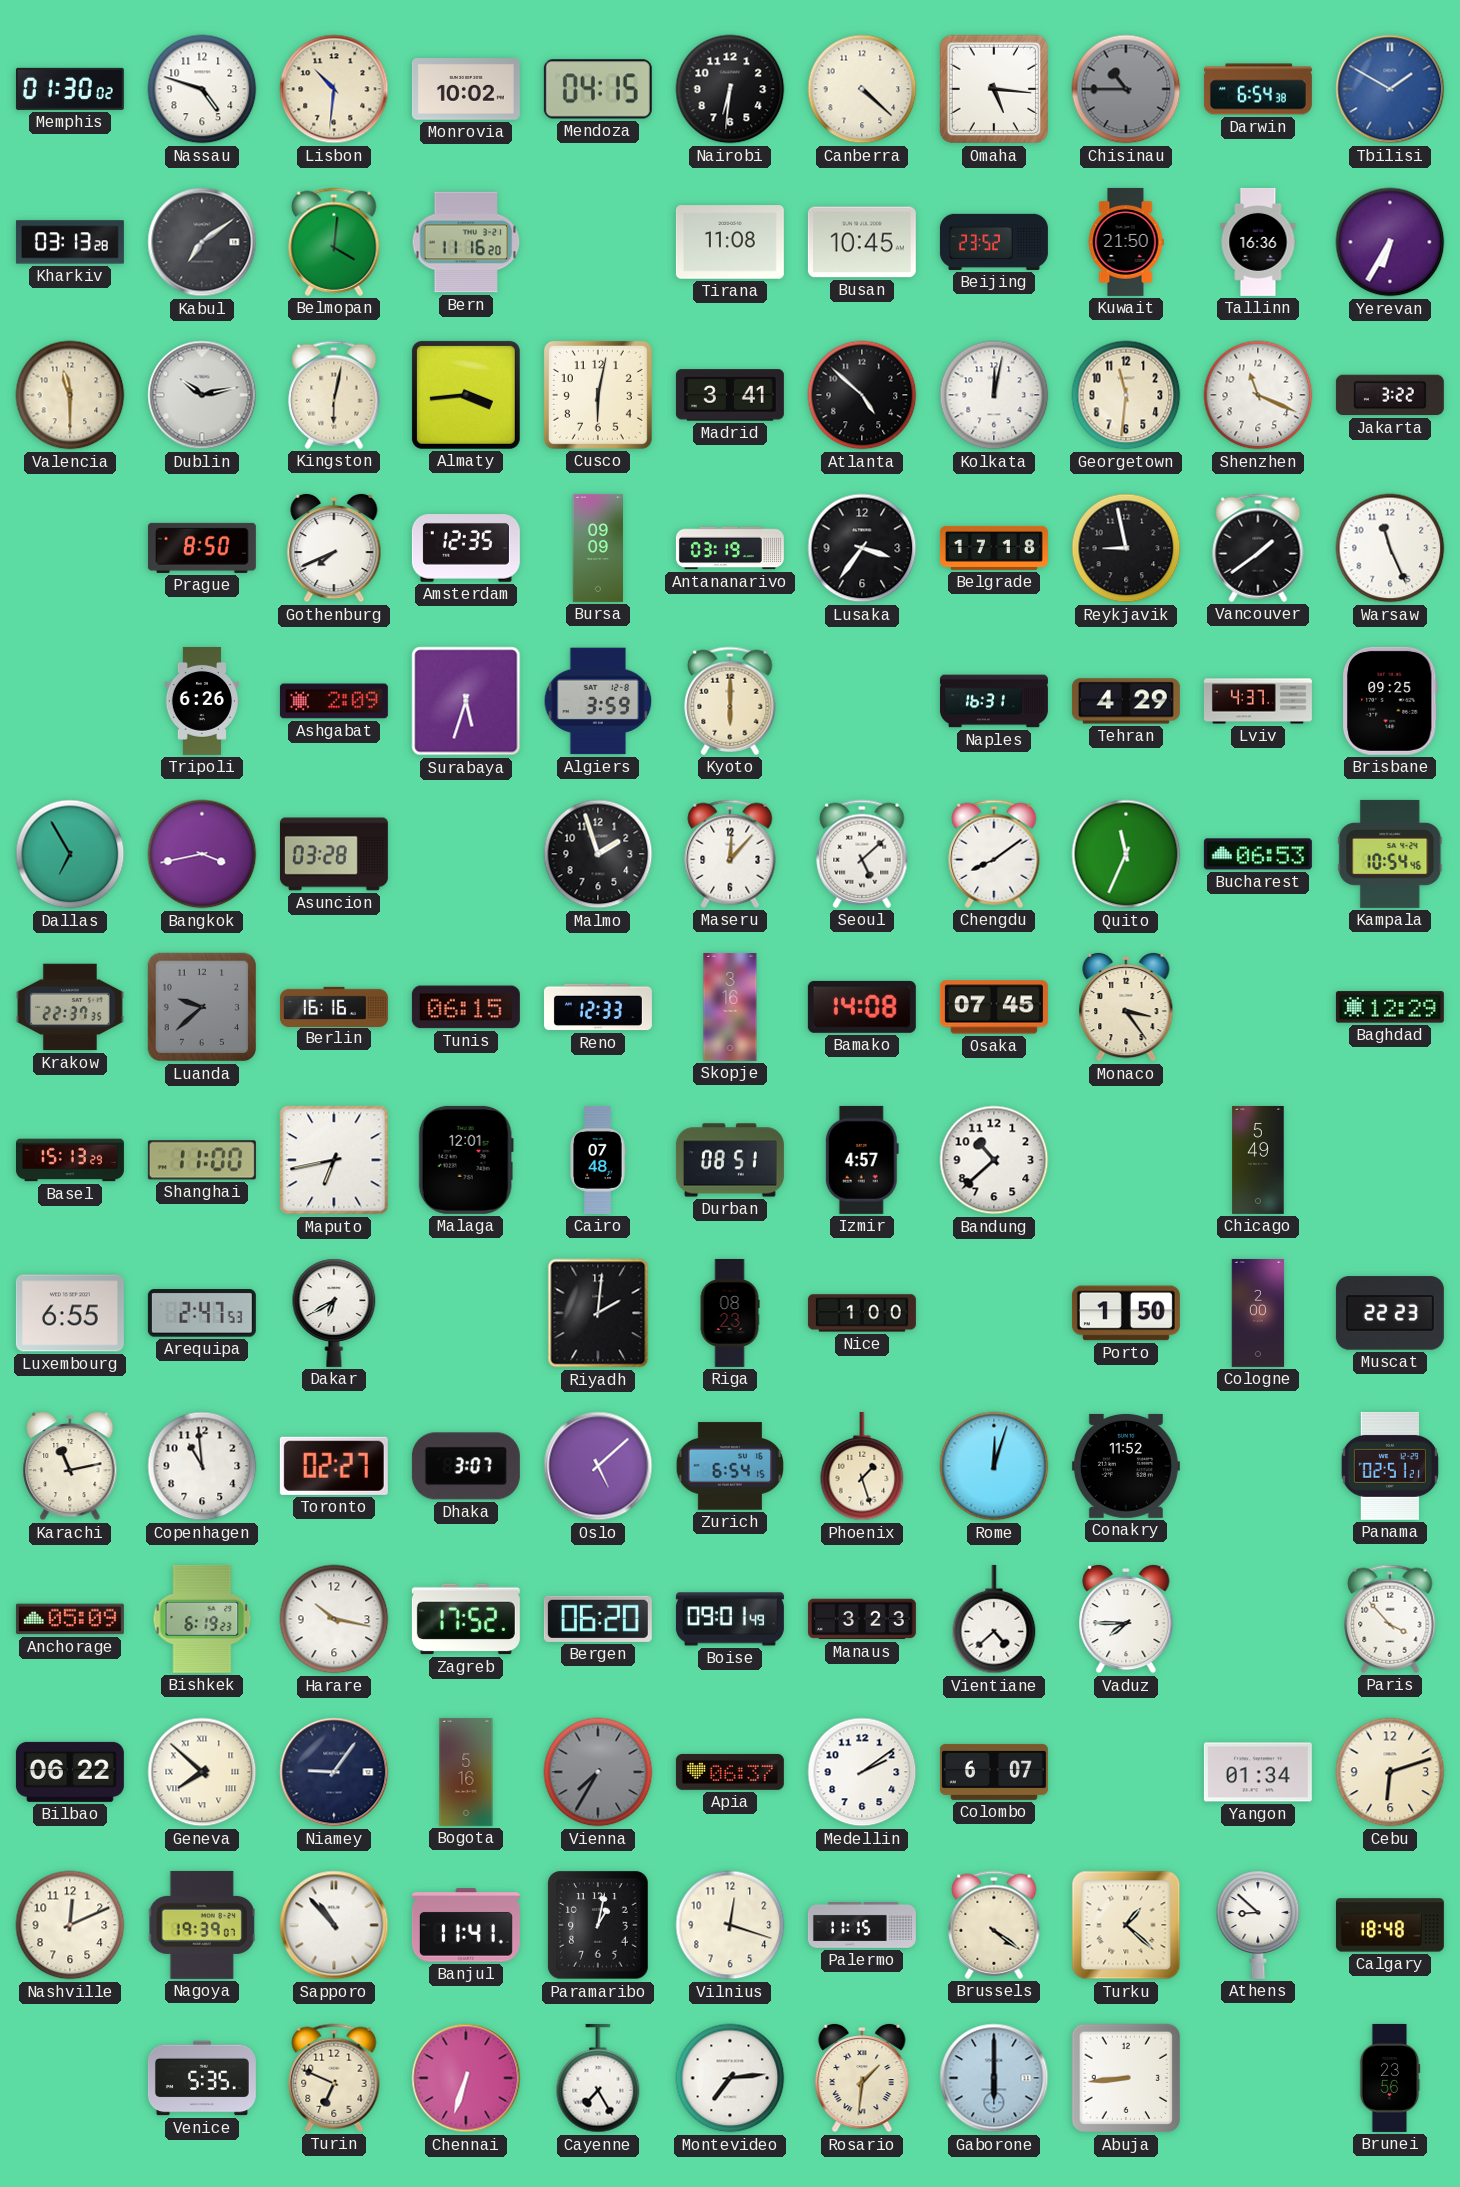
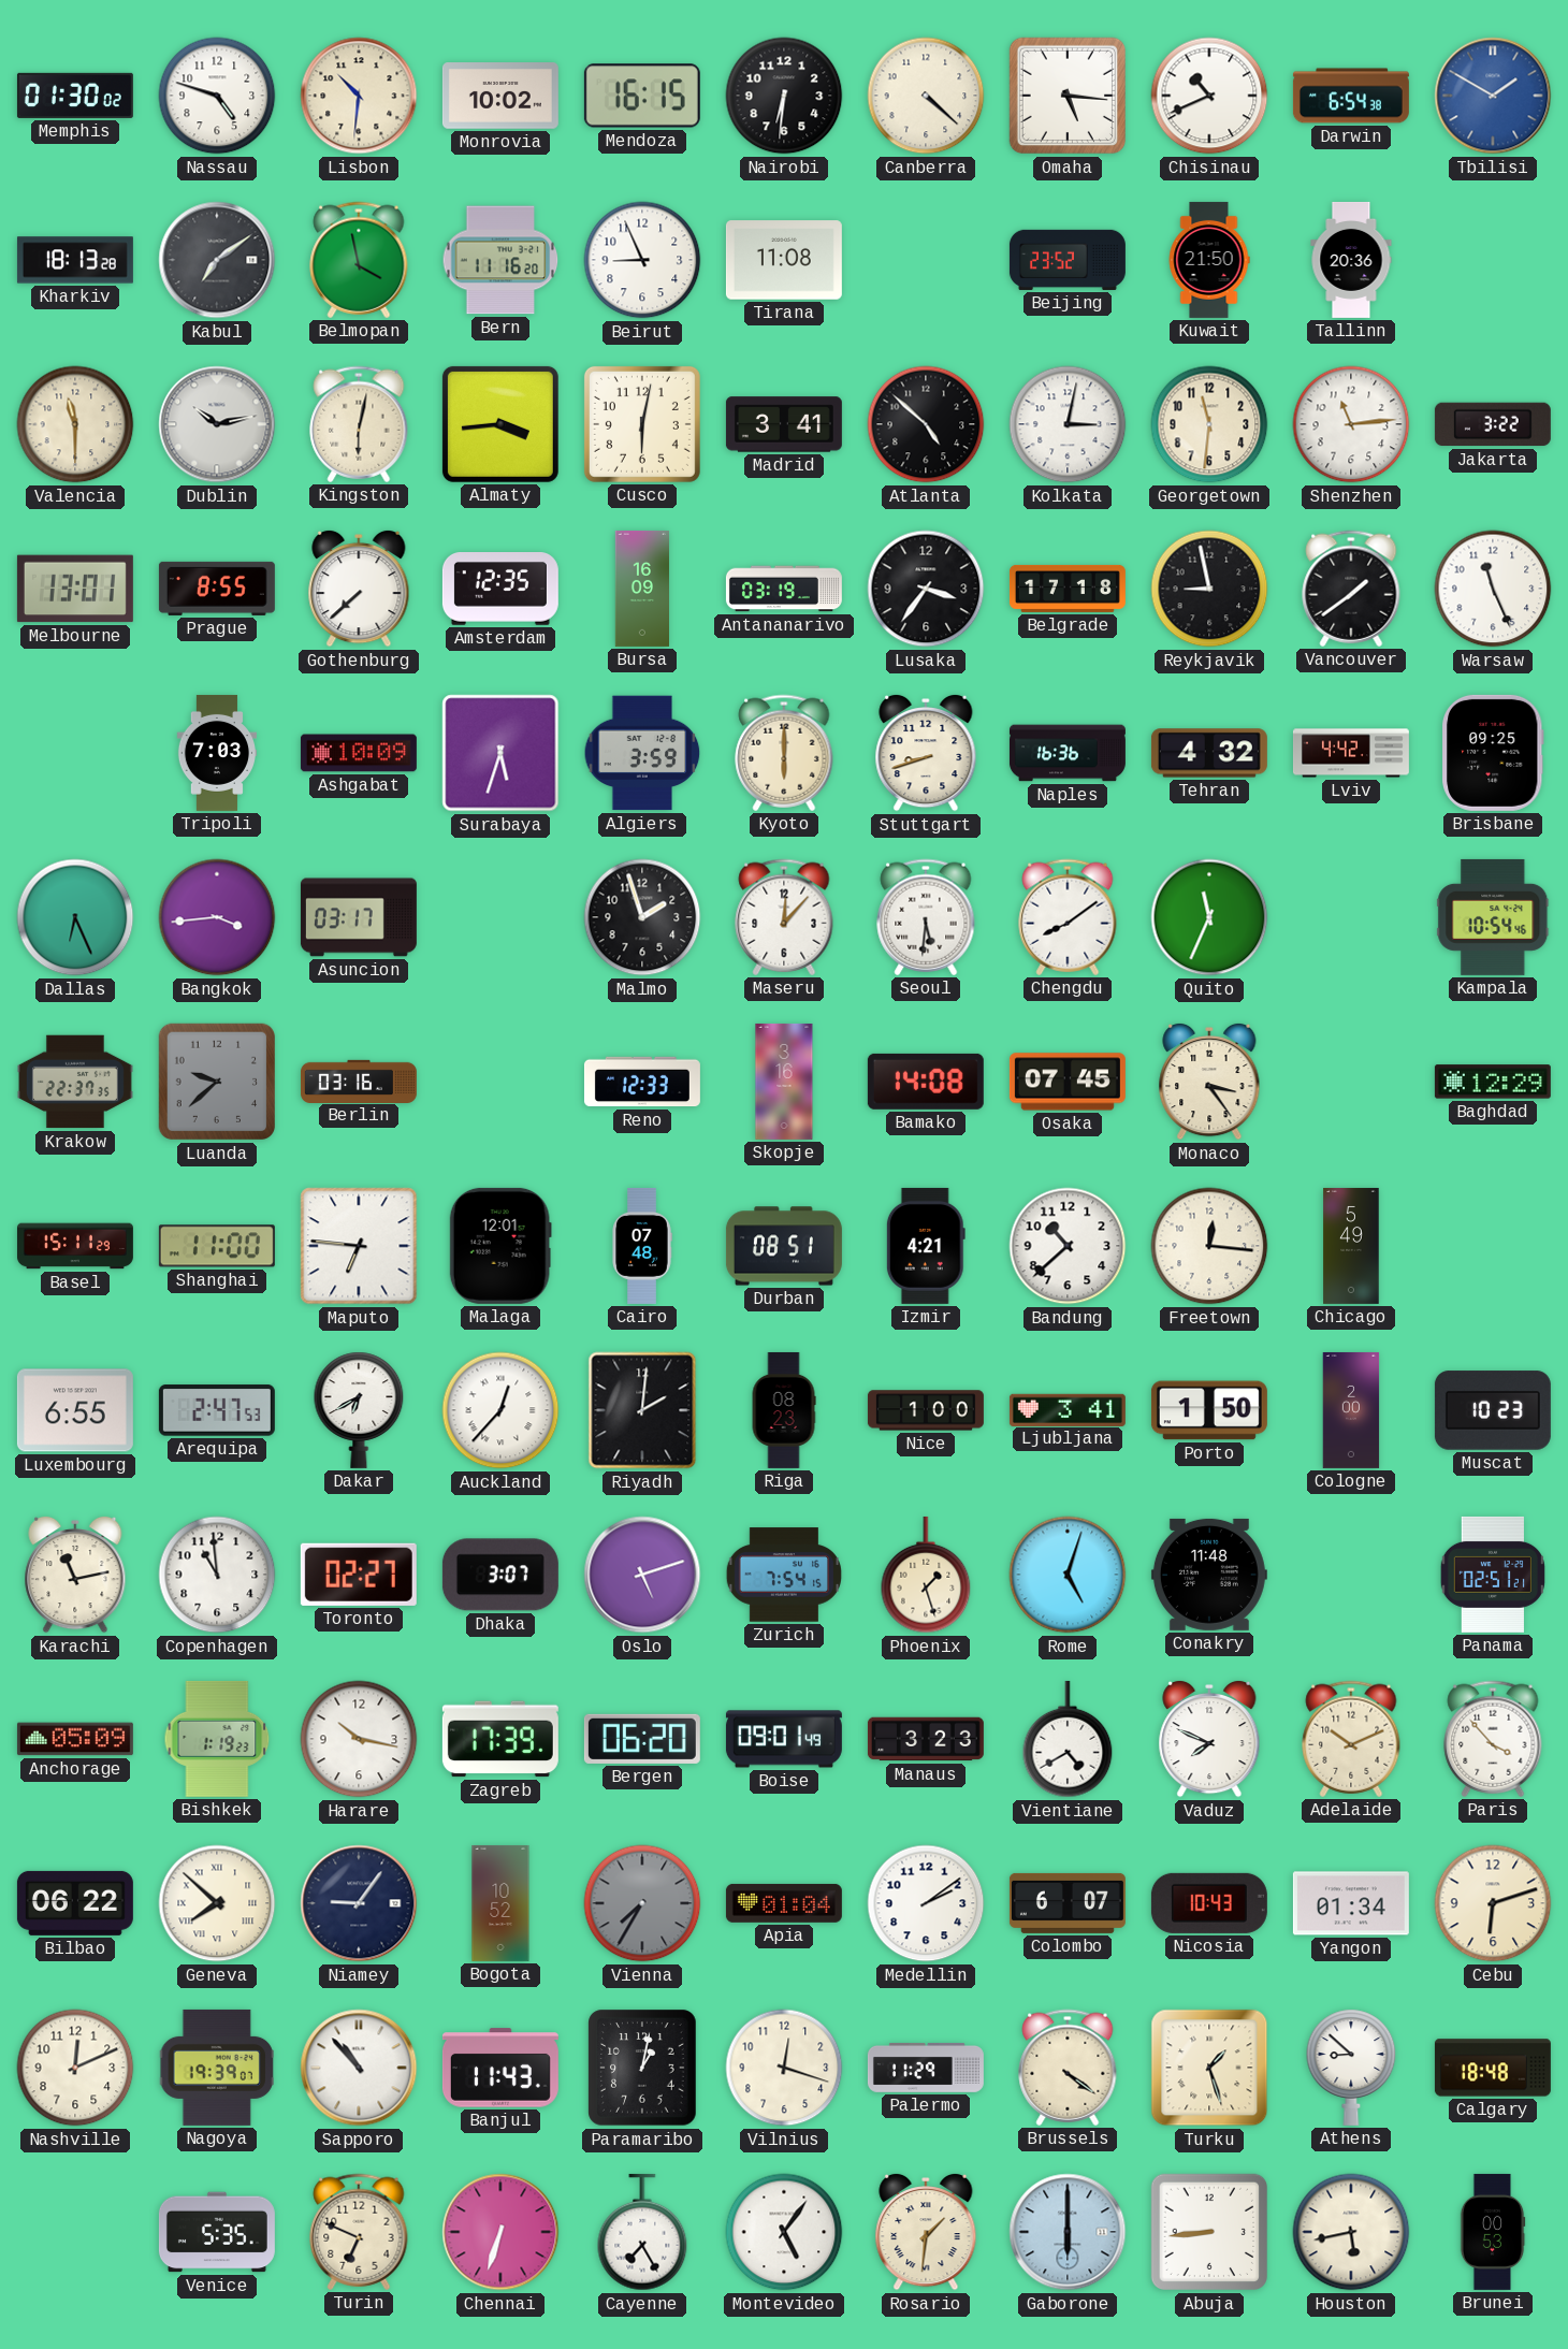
Mendoza: 04:15 -> 16:15
Chisinau: 10:45 -> 10:41
Chisinau dial: grey -> white
Kharkiv: 03:13 -> 18:13
Belmopan: 4:01 -> 3:58
Beirut: none -> 8:56
Busan: 10:45 -> none
Tallinn: 16:36 -> 20:36
Yerevan: 6:35 -> none
Kolkata: 12:02 -> 3:02
Shenzhen: 11:19 -> 11:14
Melbourne: none -> 13:01
Prague: 8:50 -> 8:55
Gothenburg: 7:41 -> 7:38
Bursa: 09:09 -> 16:09
Tripoli: 6:26 -> 7:03
Ashgabat: 2:09 -> 10:09
Stuttgart: none -> 8:42
Naples: 16:31 -> 16:36
Tehran: 4:29 -> 4:32
Lviv: 4:37 -> 4:42
Dallas: 6:55 -> 6:26
Bangkok: 3:43 -> 3:44
Asuncion: 03:28 -> 03:17
Seoul: 5:08 -> 5:31
Bucharest: 06:53 -> none
Berlin: 16:16 -> 03:16
Tunis: 06:15 -> none
Basel: 15:13 -> 15:11
Maputo: 6:43 -> 6:46
Izmir: 4:57 -> 4:21
Freetown: none -> 12:16
Auckland: none -> 12:37
Ljubljana: none -> 3:41
Muscat: 22:23 -> 10:23
Oslo: 5:08 -> 5:12
Zurich: 6:54 -> 7:54
Rome: 12:03 -> 5:03
Conakry: 11:52 -> 11:48
Bishkek: 6:19 -> 1:19
Zagreb: 17:52 -> 17:39
Vientiane: 4:38 -> 4:40
Vaduz: 7:45 -> 7:49
Adelaide: none -> 10:11
Bogota: 5:16 -> 10:52
Apia: 06:37 -> 01:04
Nicosia: none -> 10:43
Banjul: 11:41 -> 11:43
Palermo: 11:15 -> 11:29
Turku: 1:22 -> 1:27
Montevideo: 7:14 -> 5:06
Houston: none -> 5:43
Brunei: 23:56 -> 00:53
